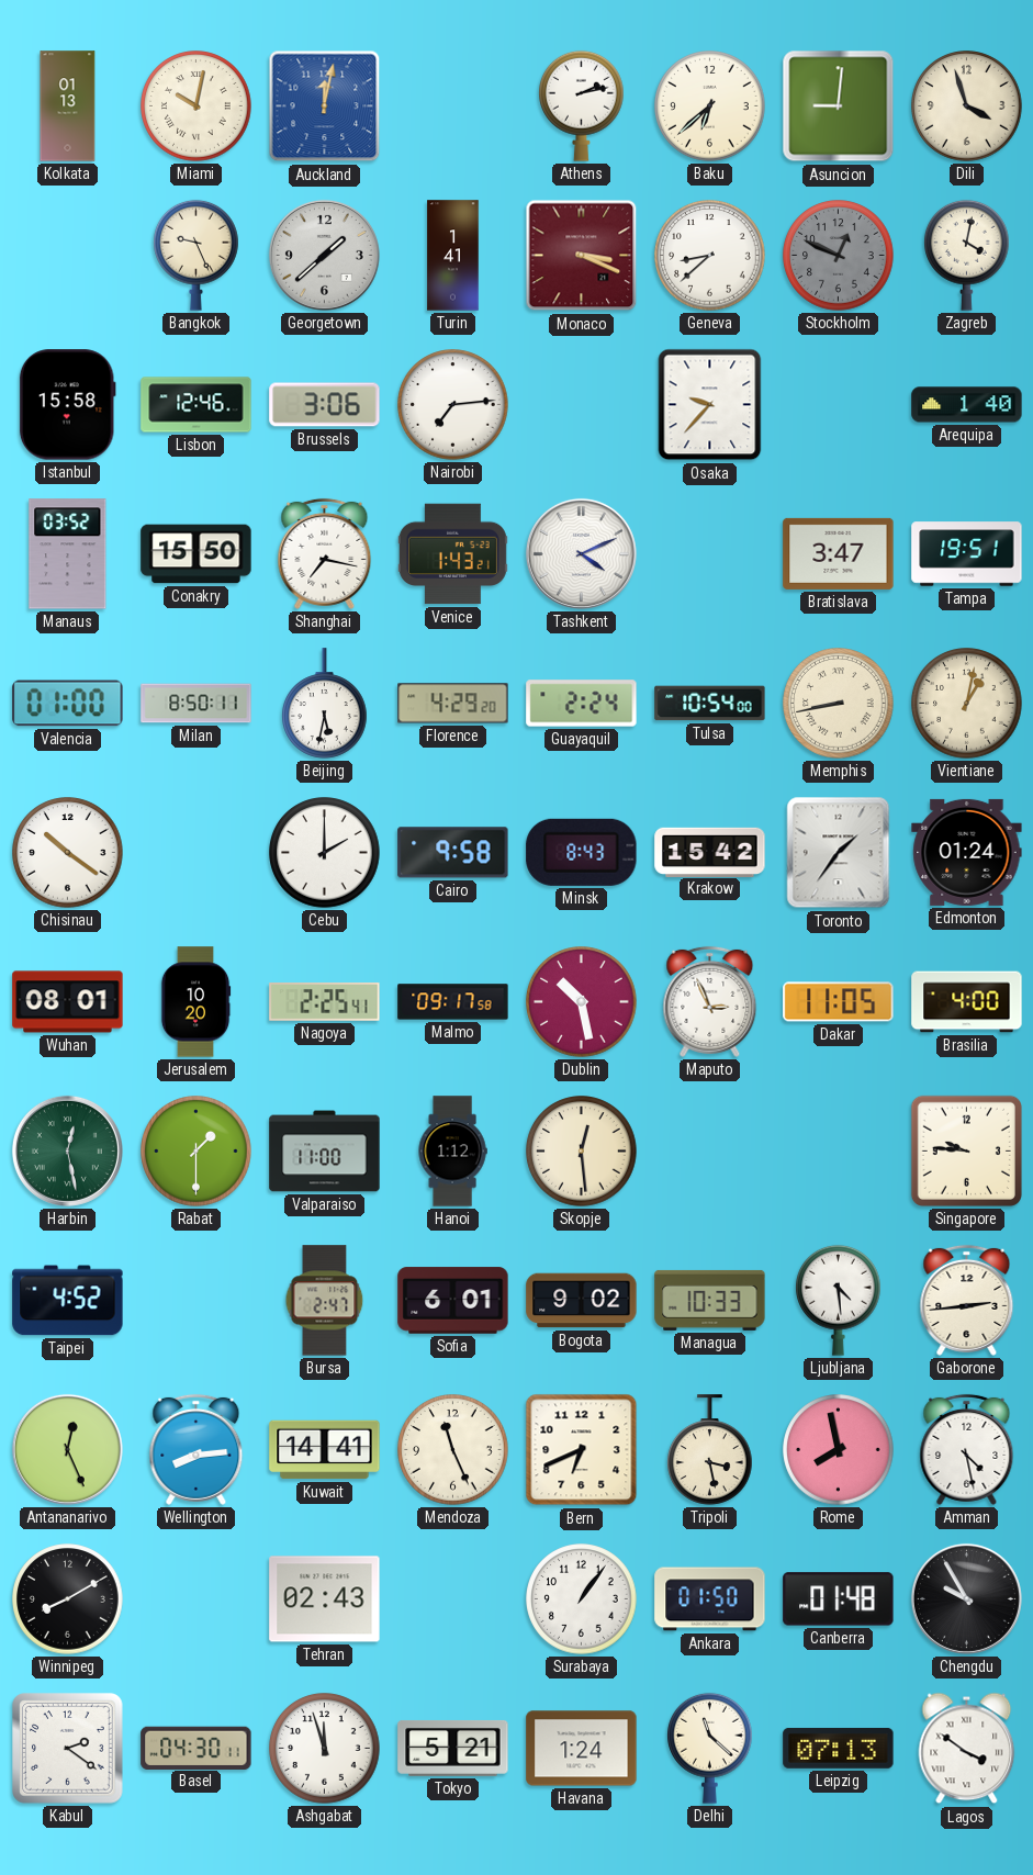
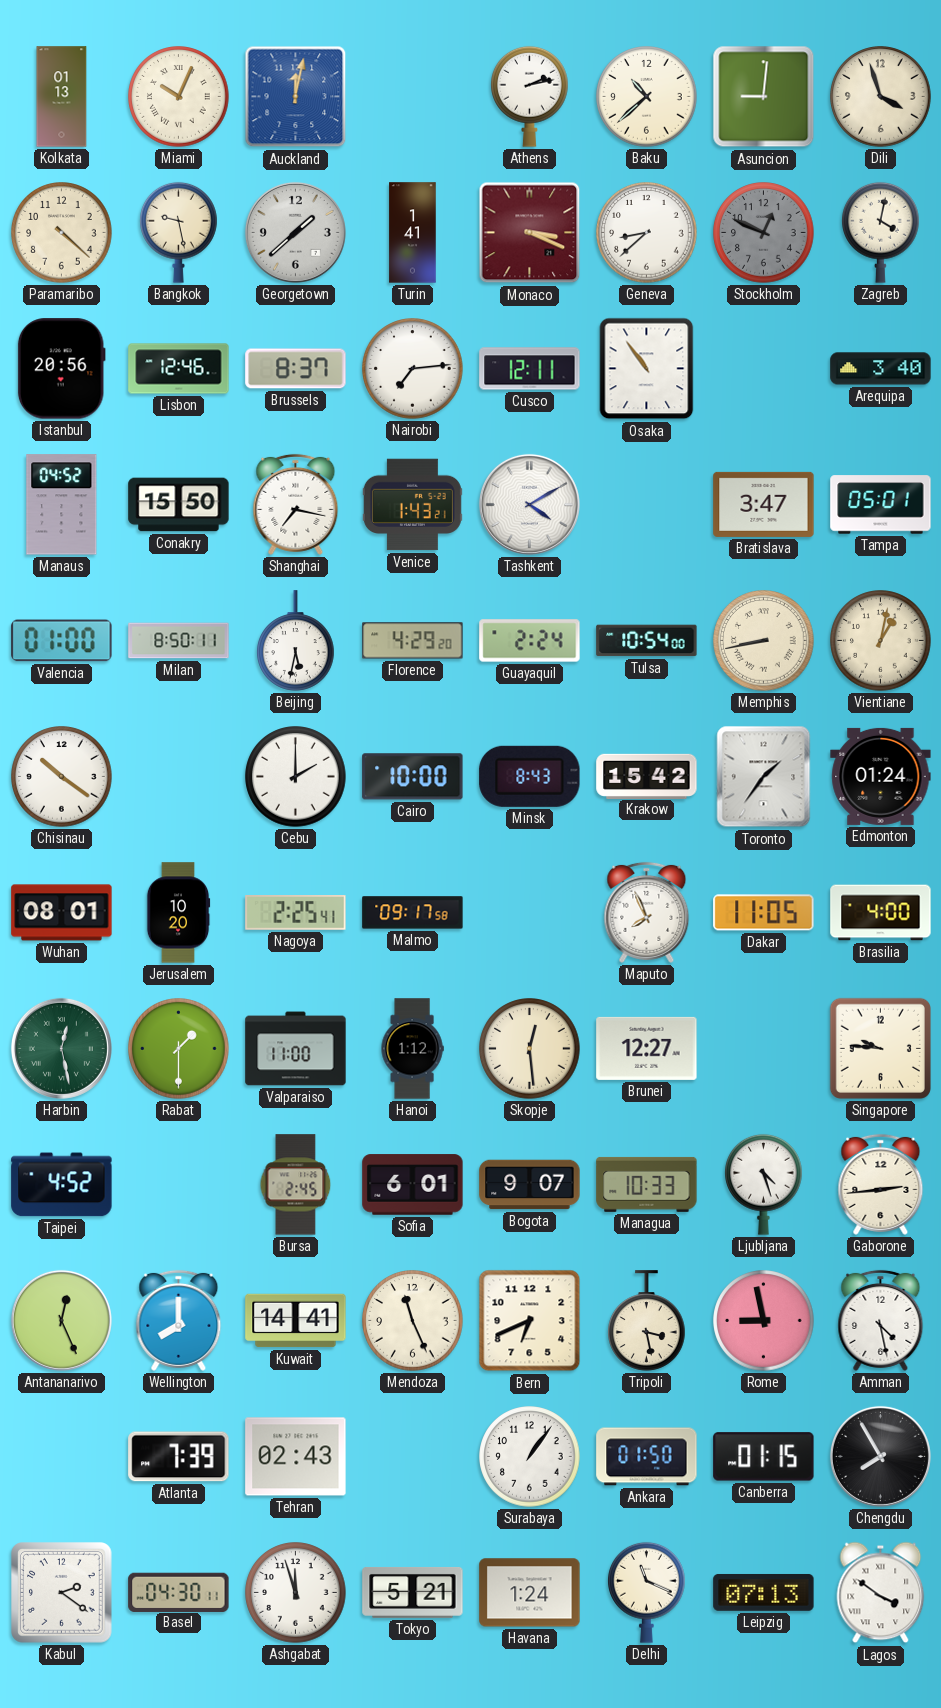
Miami: 10:02 -> 10:04
Baku: 6:38 -> 10:38
Paramaribo: none -> 4:22
Bangkok: 9:26 -> 9:28
Istanbul: 15:58 -> 20:56
Brussels: 3:06 -> 8:37
Cusco: none -> 12:11
Osaka: 9:37 -> 10:54
Arequipa: 1:40 -> 3:40
Manaus: 03:52 -> 04:52
Tashkent: 4:11 -> 4:10
Tampa: 19:51 -> 05:01
Cairo: 9:58 -> 10:00
Dublin: 10:28 -> none
Maputo: 2:56 -> 7:56
Brunei: none -> 12:27
Bursa: 2:47 -> 2:45
Bogota: 9:02 -> 9:07
Ljubljana: 4:29 -> 4:27
Wellington: 8:14 -> 8:00
Rome: 7:58 -> 8:58
Winnipeg: 8:10 -> none
Atlanta: none -> 7:39
Canberra: 01:48 -> 01:15
Chengdu: 9:55 -> 7:55
Delhi: 11:22 -> 11:19
